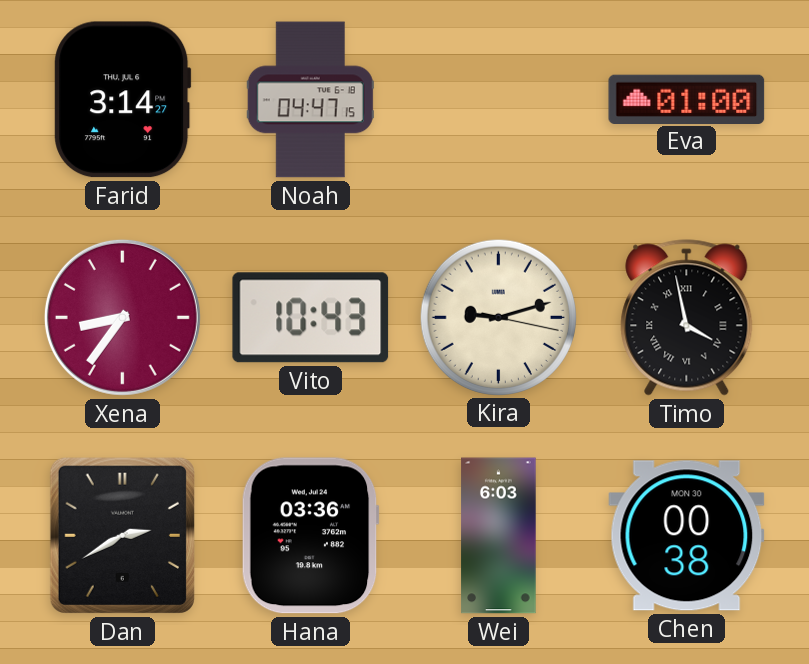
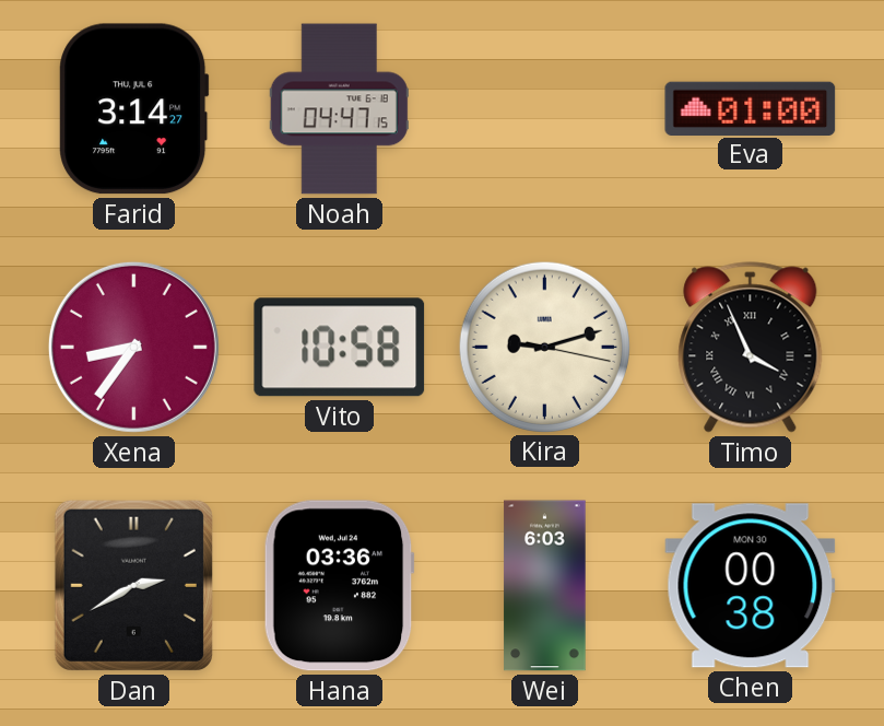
Vito: 10:43 -> 10:58
Timo: 3:58 -> 3:56
